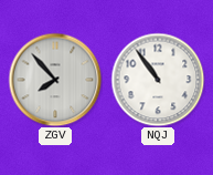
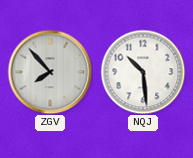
NQJ: 10:54 -> 10:29
